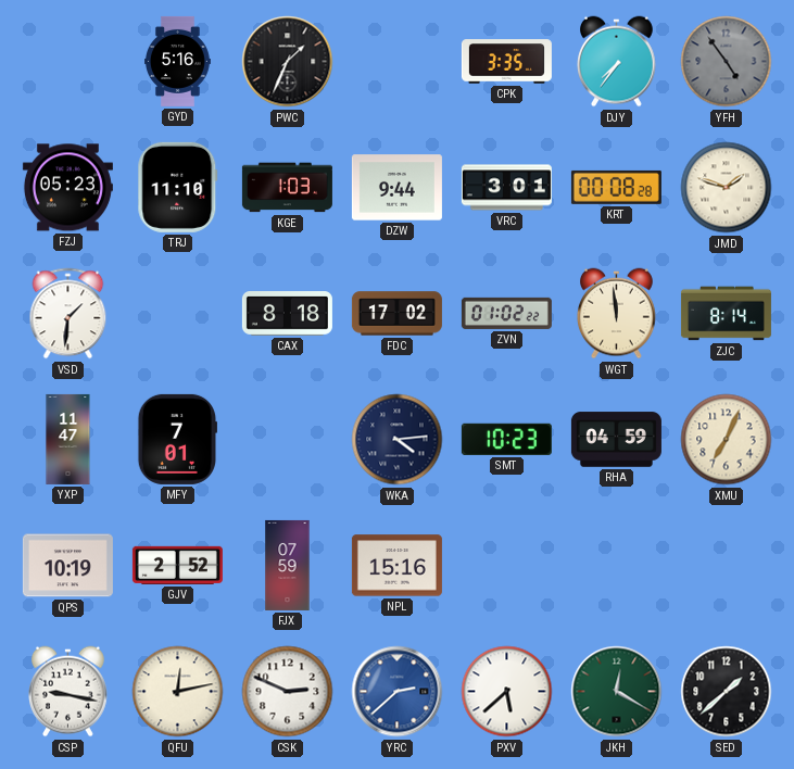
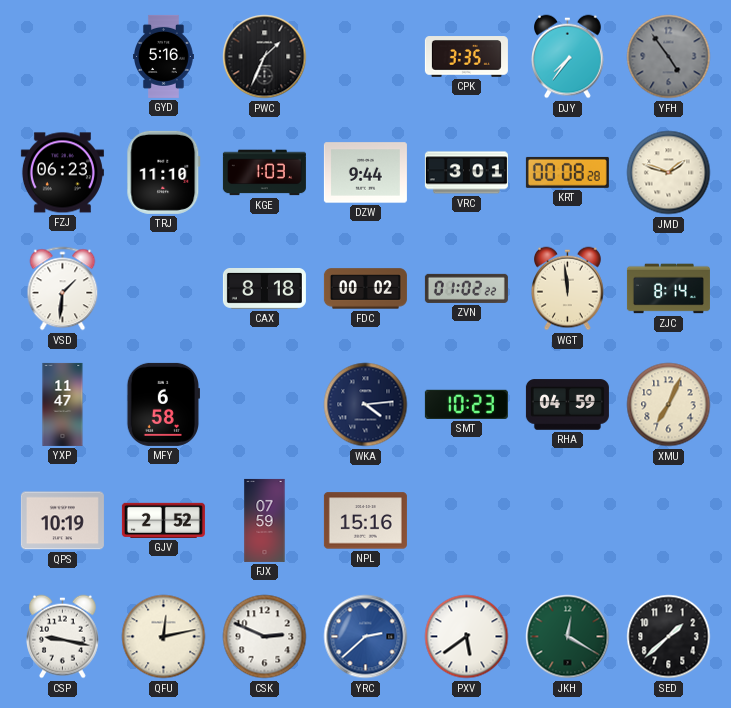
FZJ: 05:23 -> 06:23
FDC: 17:02 -> 00:02
MFY: 7:01 -> 6:58
PXV: 5:38 -> 5:39
